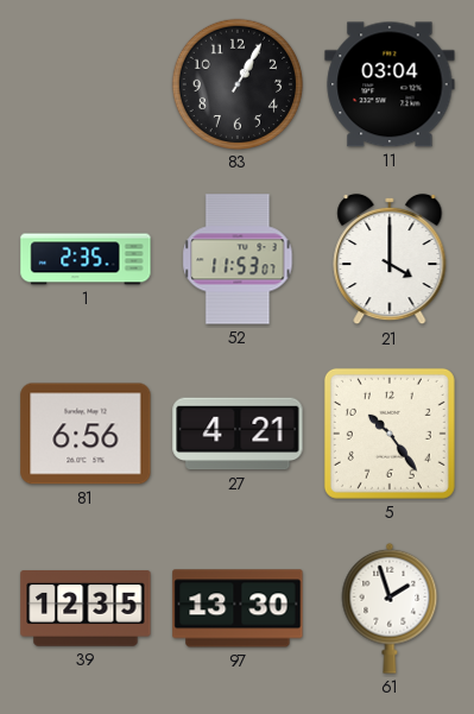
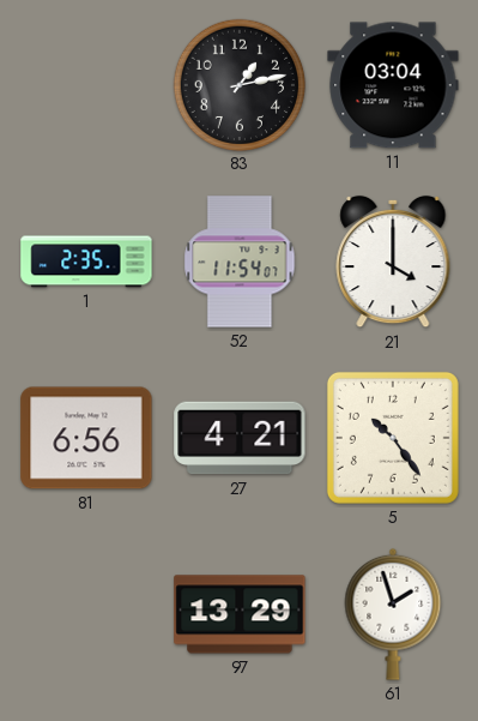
83: 1:05 -> 1:13
52: 11:53 -> 11:54
39: 12:35 -> none
97: 13:30 -> 13:29
